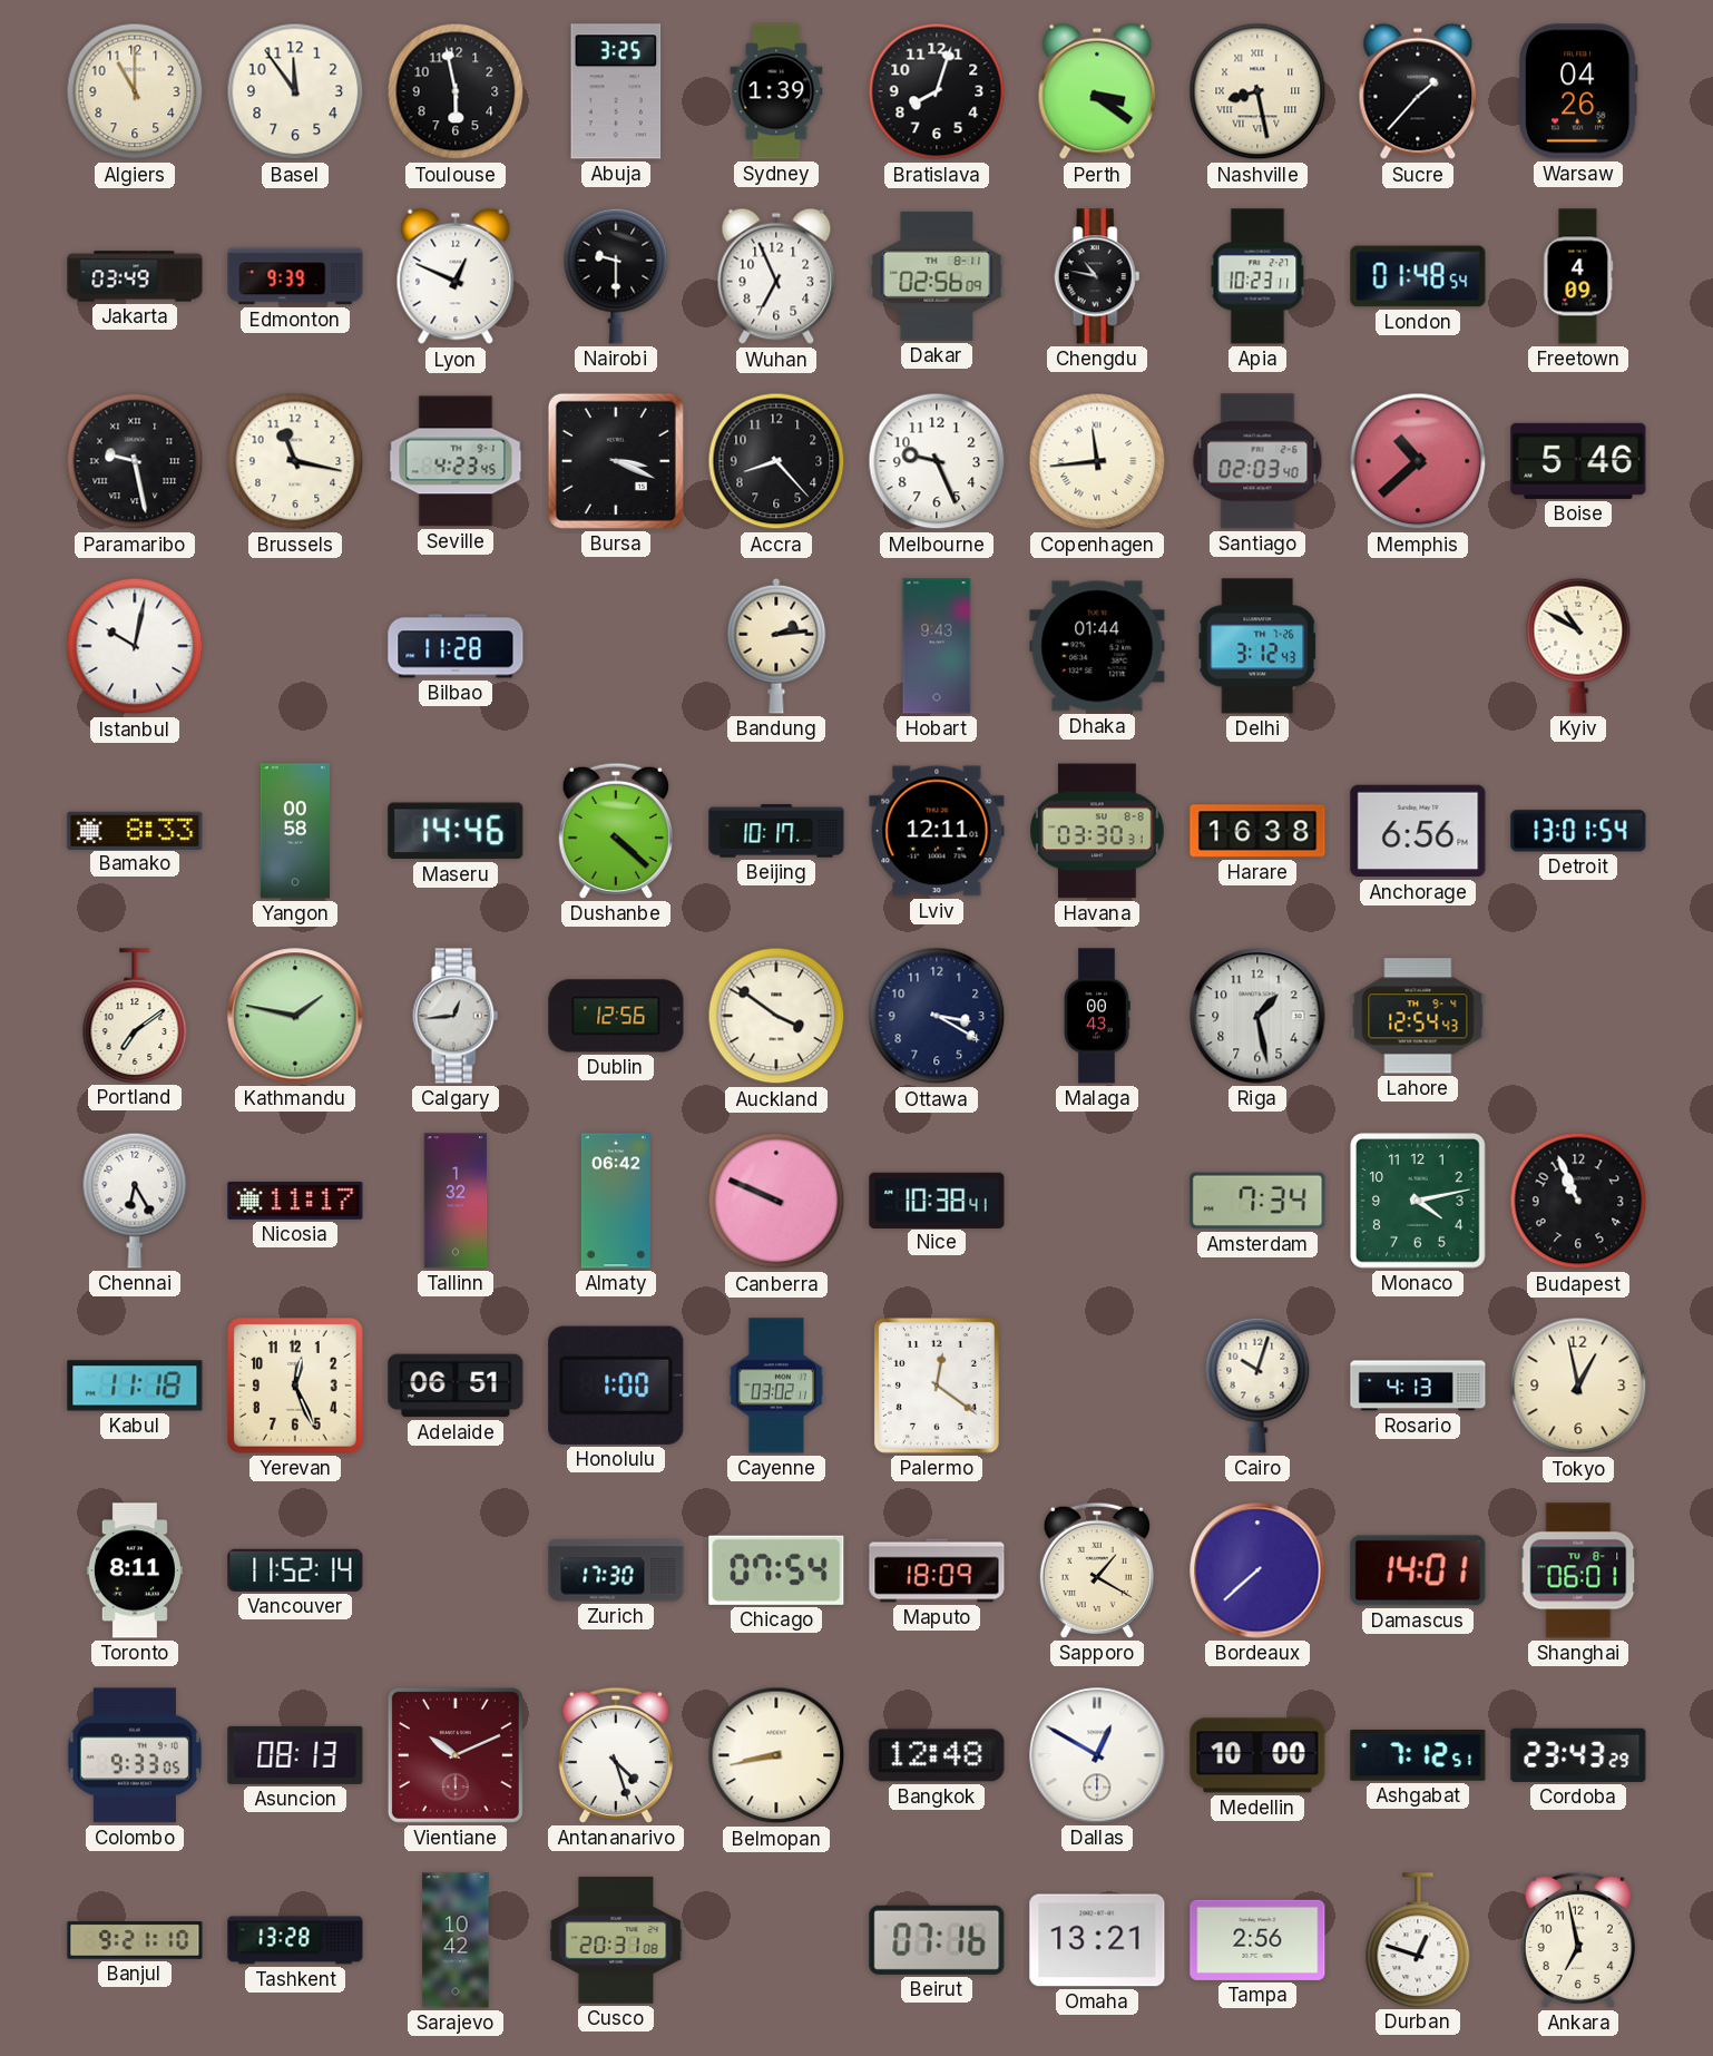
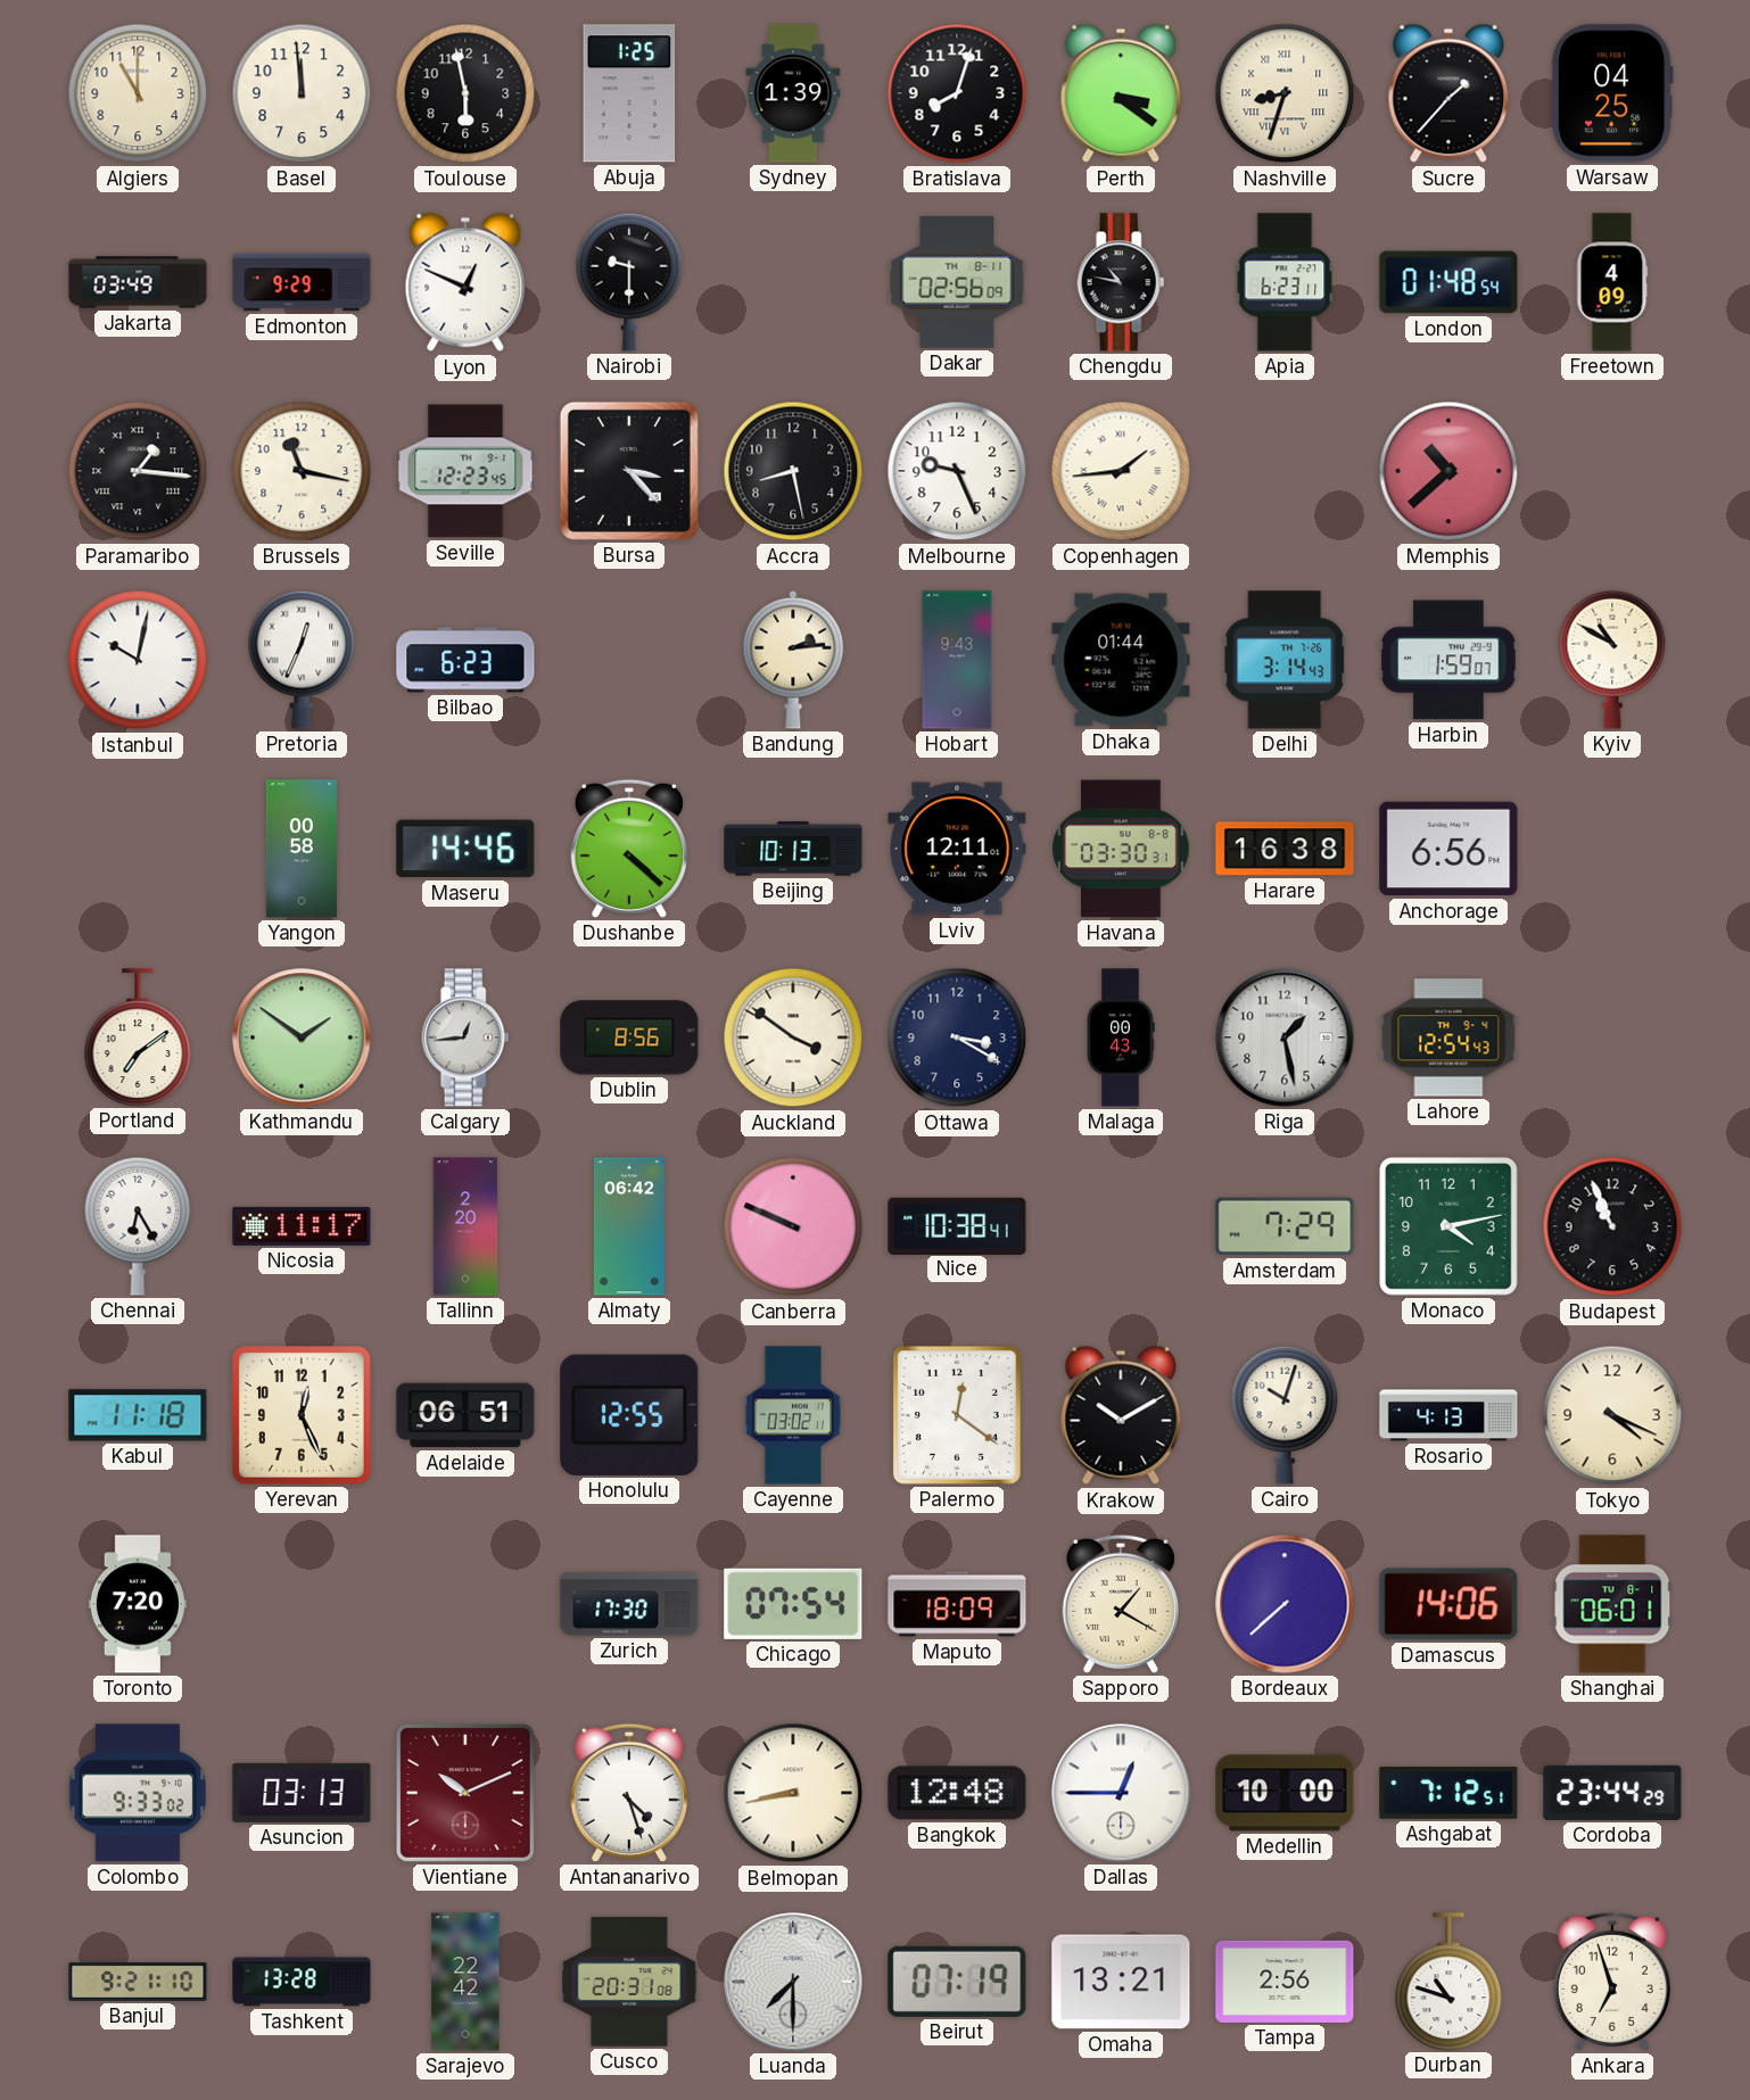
Basel: 11:54 -> 11:59
Abuja: 3:25 -> 1:25
Nashville: 8:28 -> 8:33
Warsaw: 04:26 -> 04:25
Edmonton: 9:39 -> 9:29
Wuhan: 6:56 -> none
Apia: 10:23 -> 6:23
Paramaribo: 9:28 -> 1:16
Seville: 4:23 -> 12:23
Bursa: 3:19 -> 3:23
Accra: 8:23 -> 8:28
Copenhagen: 11:44 -> 1:44
Santiago: 02:03 -> none
Boise: 5:46 -> none
Pretoria: none -> 12:34
Bilbao: 11:28 -> 6:23
Delhi: 3:12 -> 3:14
Harbin: none -> 1:59
Bamako: 8:33 -> none
Beijing: 10:17 -> 10:13
Detroit: 13:01 -> none
Kathmandu: 1:47 -> 1:51
Dublin: 12:56 -> 8:56
Tallinn: 1:32 -> 2:20
Amsterdam: 7:34 -> 7:29
Honolulu: 1:00 -> 12:55
Krakow: none -> 10:10
Tokyo: 12:58 -> 4:19
Toronto: 8:11 -> 7:20
Vancouver: 11:52 -> none
Damascus: 14:01 -> 14:06
Colombo: 9:33:05 -> 9:33:02
Asuncion: 08:13 -> 03:13
Dallas: 12:50 -> 12:45
Cordoba: 23:43 -> 23:44
Sarajevo: 10:42 -> 22:42
Luanda: none -> 7:30
Beirut: 07:16 -> 07:19
Durban: 12:48 -> 10:48
Ankara: 6:58 -> 6:57
